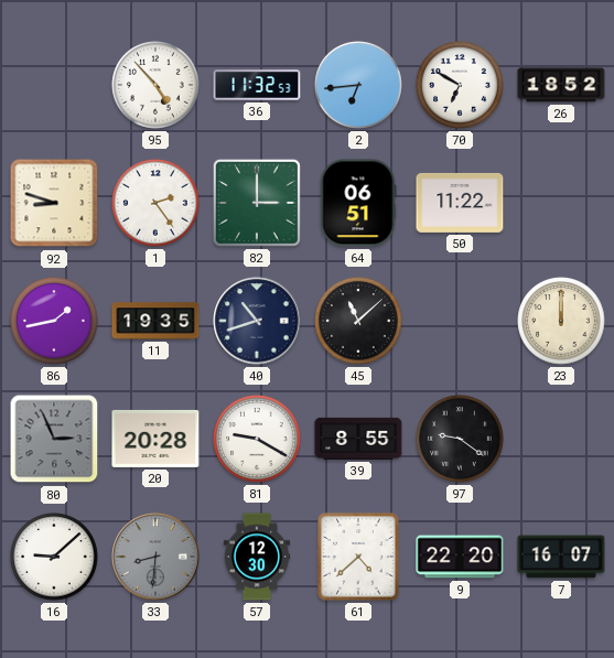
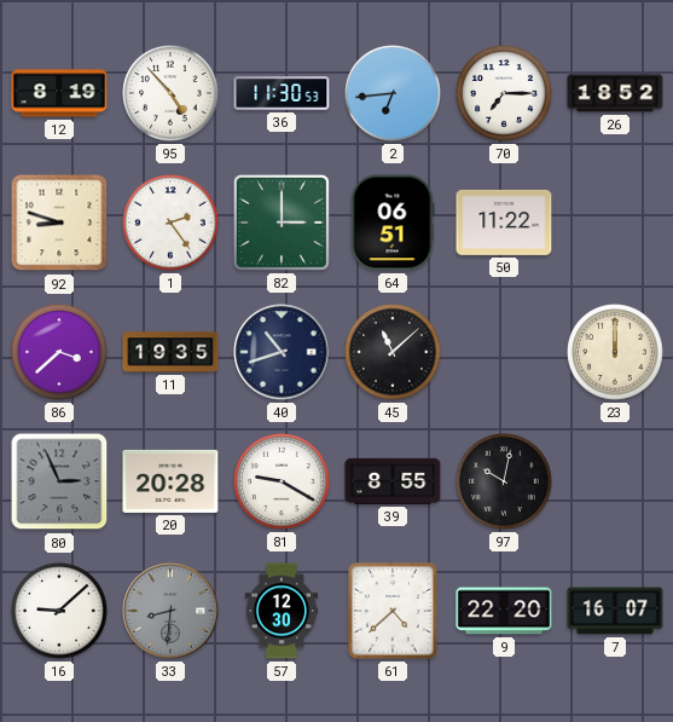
12: none -> 8:19
36: 11:32 -> 11:30
70: 6:50 -> 7:15
86: 1:43 -> 3:38
97: 9:21 -> 10:02
